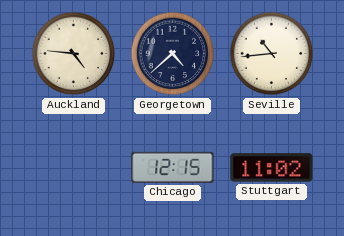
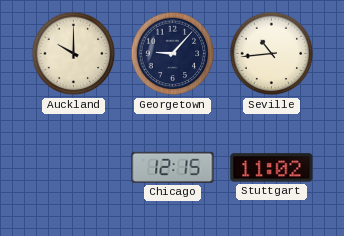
Auckland: 4:46 -> 10:00
Georgetown: 4:38 -> 9:07
